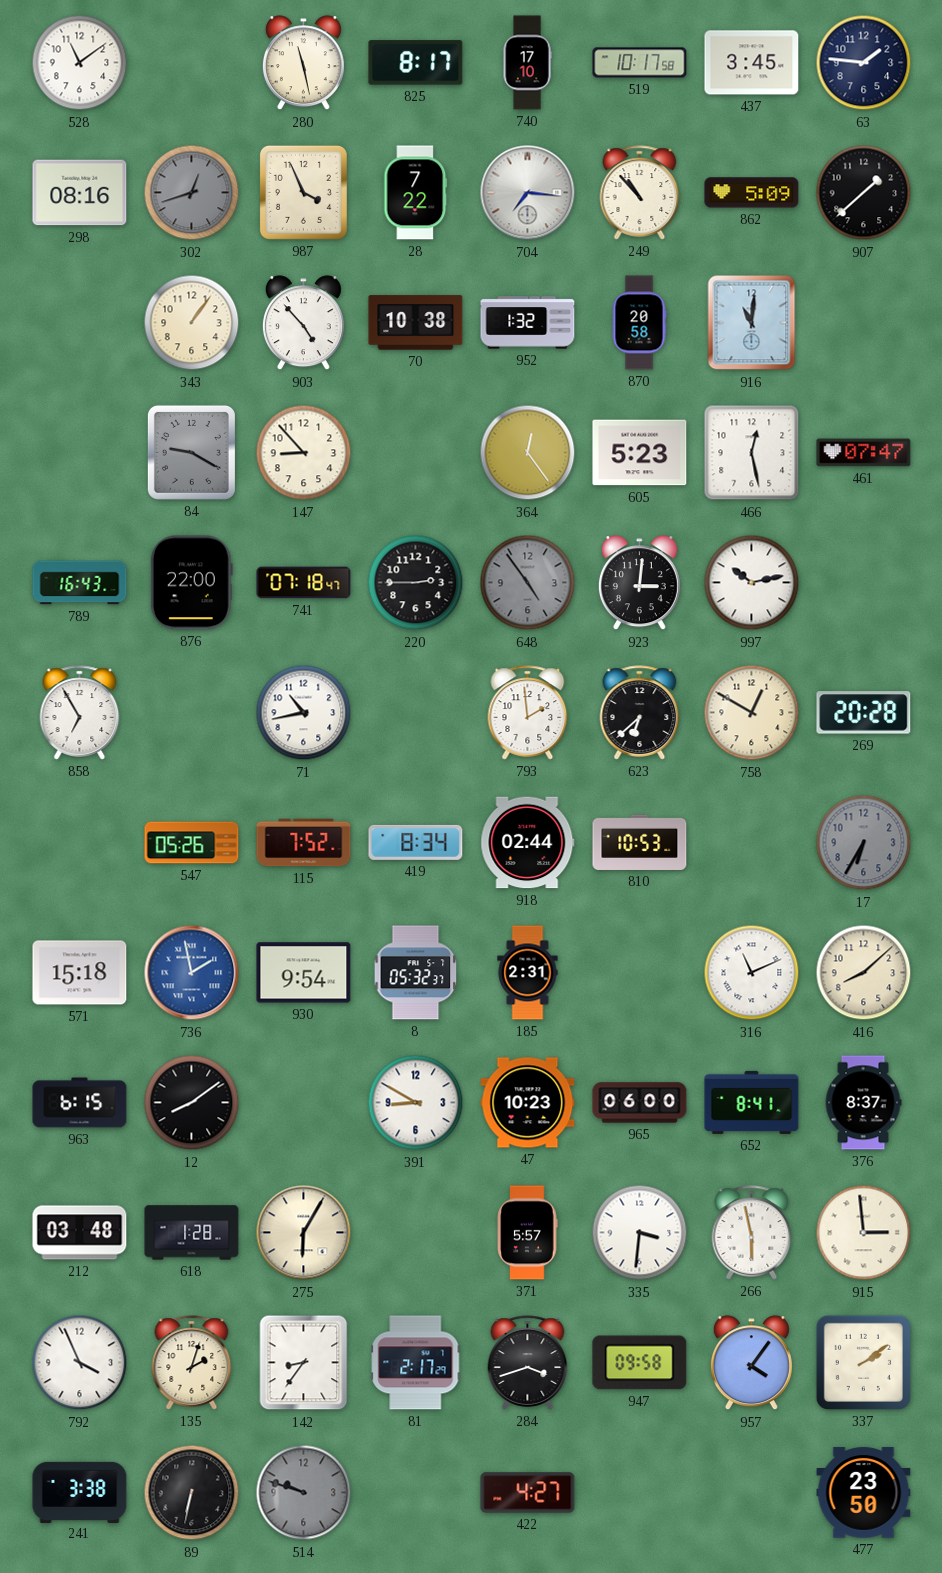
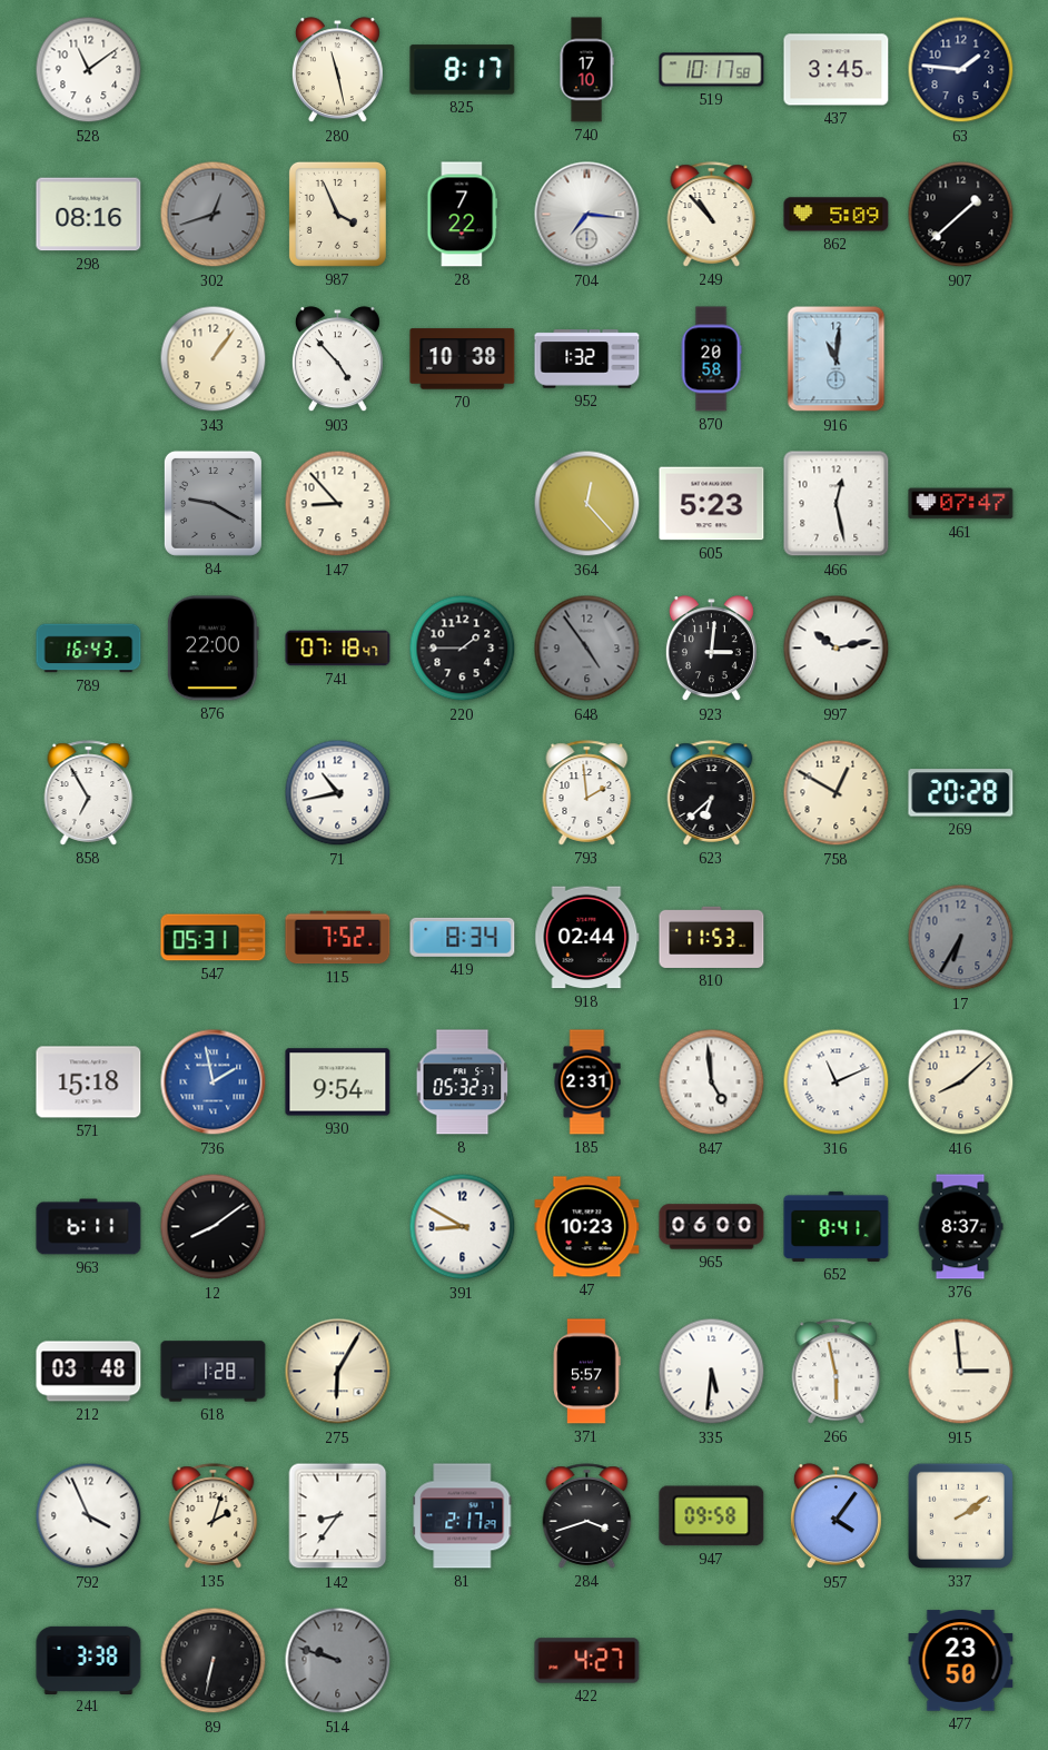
364: 12:24 -> 12:23
220: 2:45 -> 1:45
547: 05:26 -> 05:31
810: 10:53 -> 11:53
847: none -> 4:59
963: 6:15 -> 6:11
335: 3:31 -> 5:31
